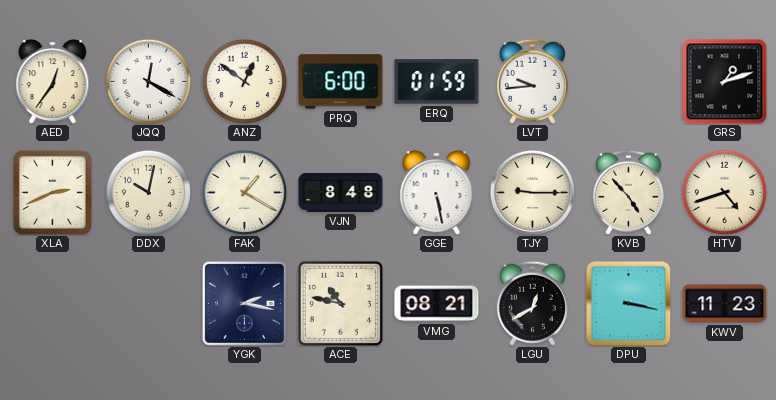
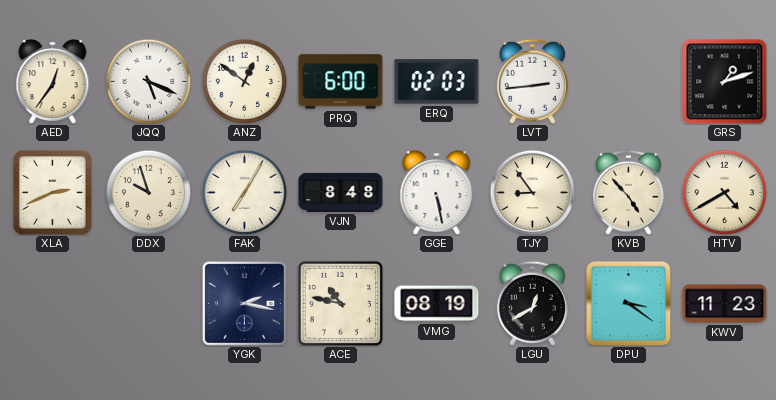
JQQ: 12:20 -> 5:19
ERQ: 01:59 -> 02:03
LVT: 9:44 -> 2:44
DDX: 10:02 -> 9:57
FAK: 1:20 -> 7:05
TJY: 9:15 -> 8:54
HTV: 4:42 -> 4:40
VMG: 08:21 -> 08:19
DPU: 3:17 -> 3:21
